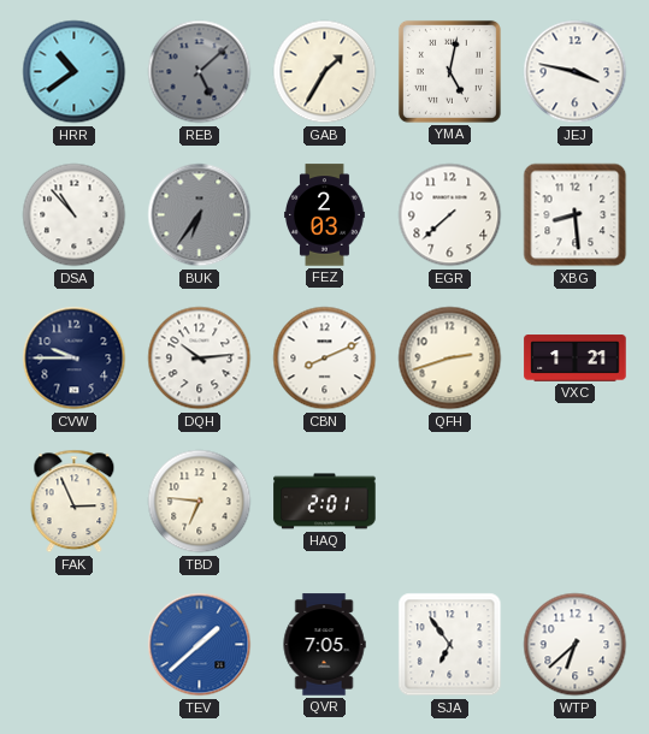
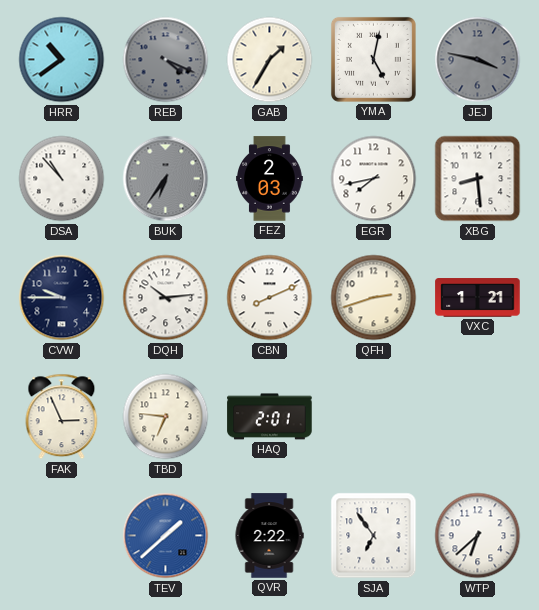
REB: 5:08 -> 4:19
JEJ dial: white -> grey
EGR: 7:38 -> 7:43
QVR: 7:05 -> 2:22
